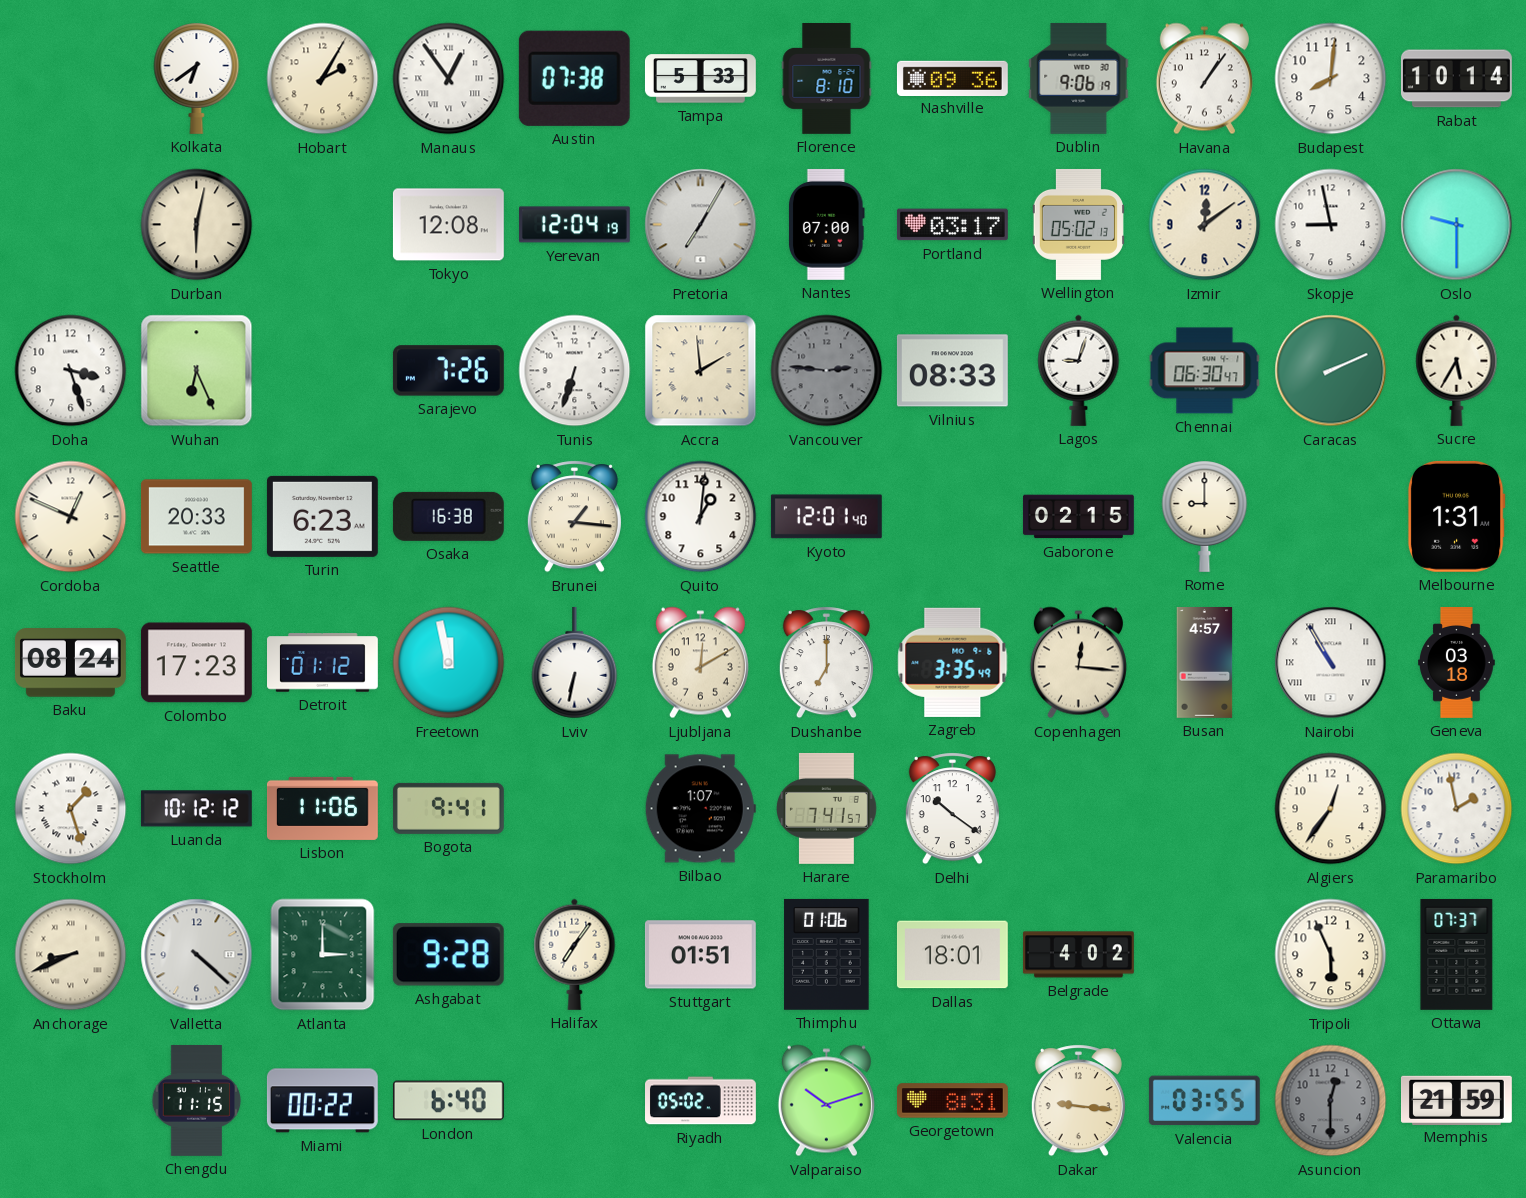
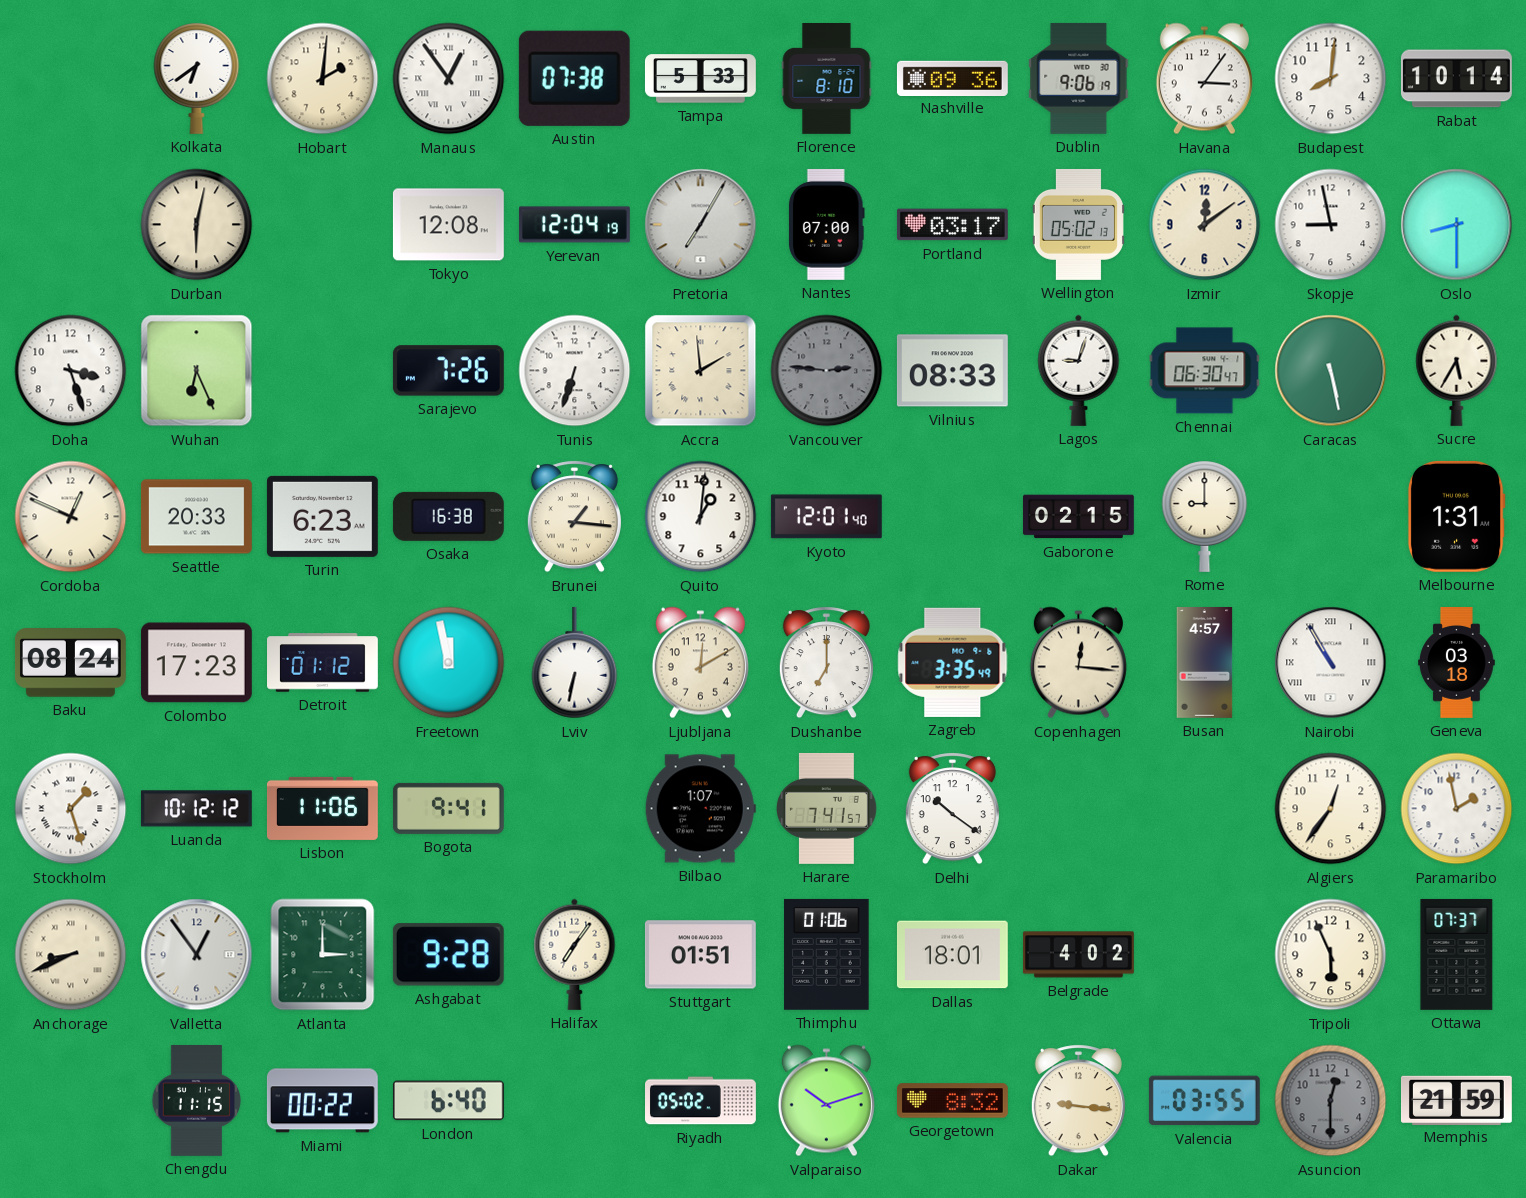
Hobart: 2:05 -> 2:01
Havana: 1:06 -> 3:06
Oslo: 9:30 -> 8:30
Caracas: 2:11 -> 5:28
Valletta: 4:22 -> 12:54
Georgetown: 8:31 -> 8:32
